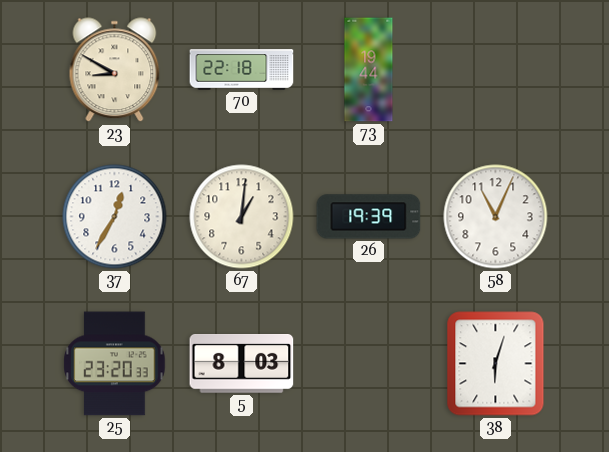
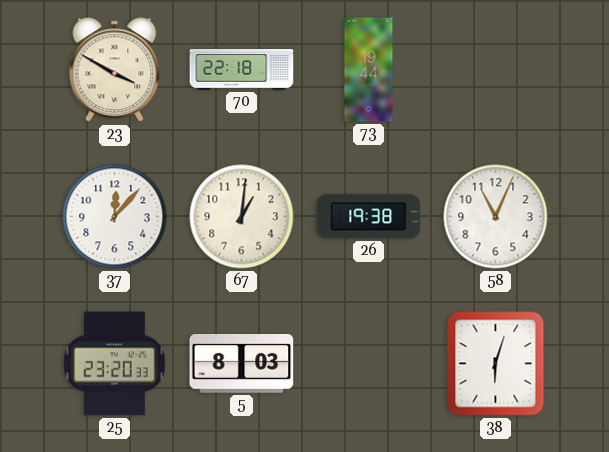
23: 8:50 -> 3:50
37: 12:35 -> 12:07
26: 19:39 -> 19:38
